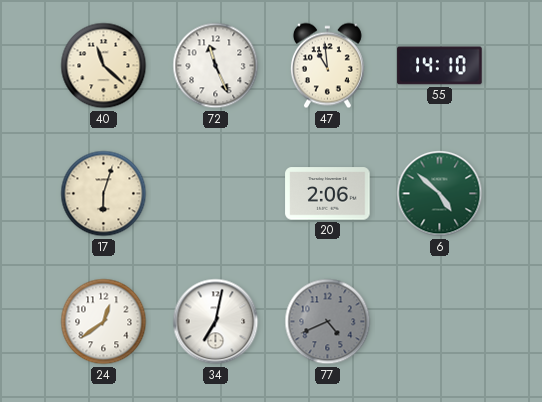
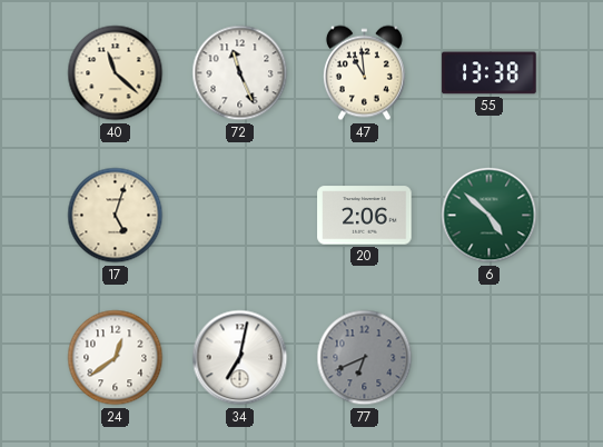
55: 14:10 -> 13:38
17: 6:03 -> 5:03
77: 4:41 -> 6:41
